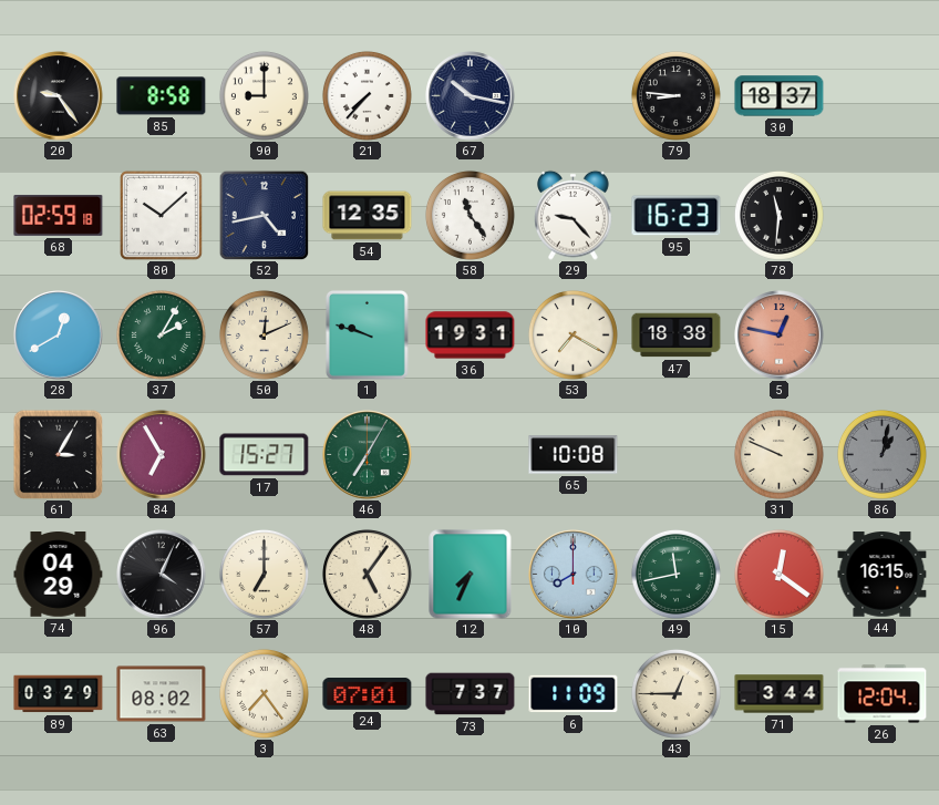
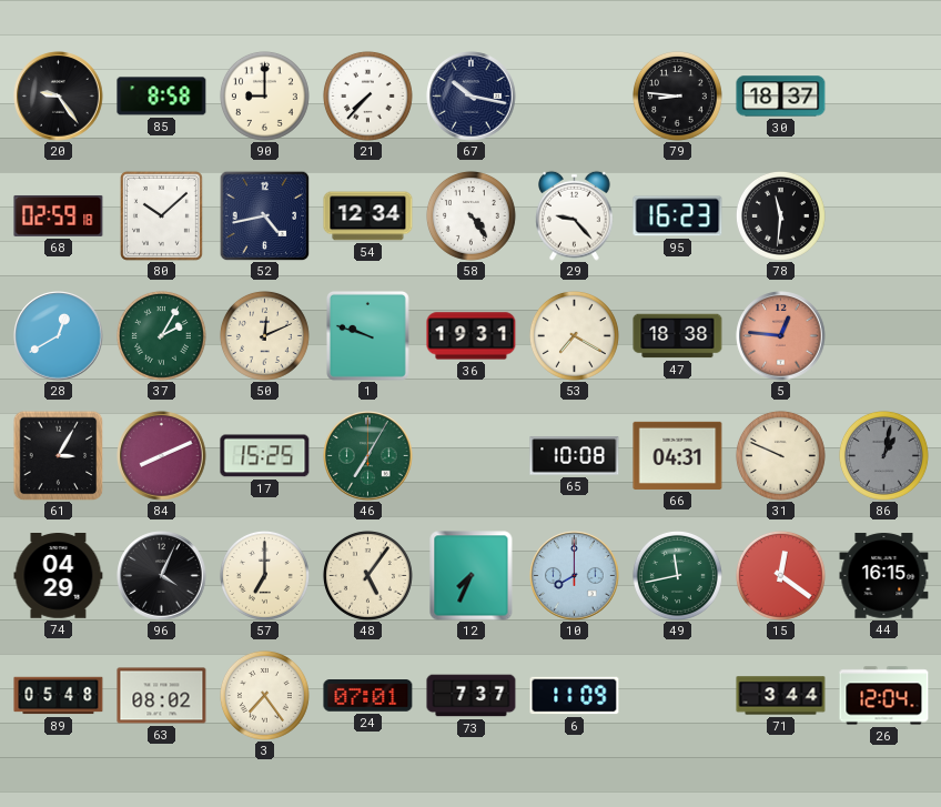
54: 12:35 -> 12:34
58: 11:24 -> 4:24
5: 12:47 -> 12:46
84: 6:55 -> 8:11
17: 15:27 -> 15:25
66: none -> 04:31
89: 03:29 -> 05:48
43: 12:45 -> none
